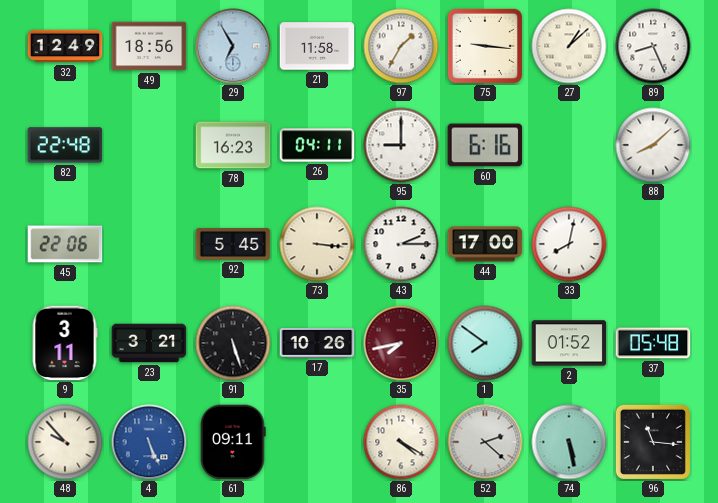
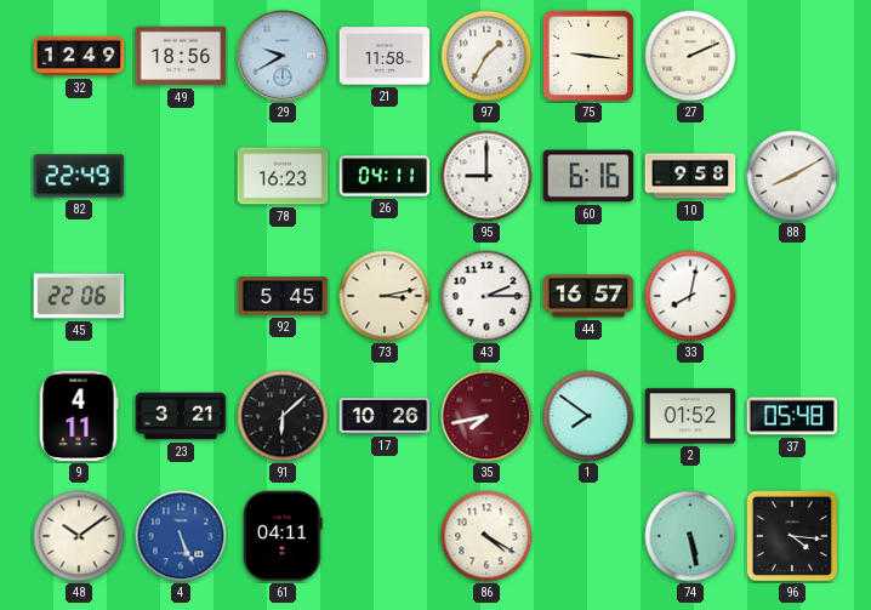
29: 6:55 -> 9:40
27: 1:08 -> 2:11
89: 8:26 -> none
82: 22:48 -> 22:49
10: none -> 9:58
88: 8:08 -> 8:10
73: 3:16 -> 3:13
44: 17:00 -> 16:57
9: 3:11 -> 4:11
91: 5:27 -> 6:08
48: 9:53 -> 10:09
61: 09:11 -> 04:11
52: 2:22 -> none
96: 11:16 -> 4:16
